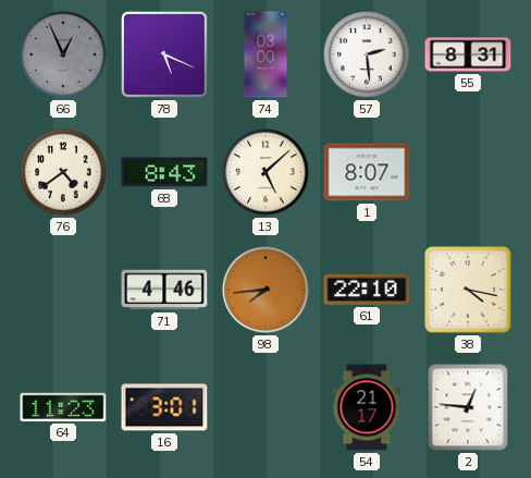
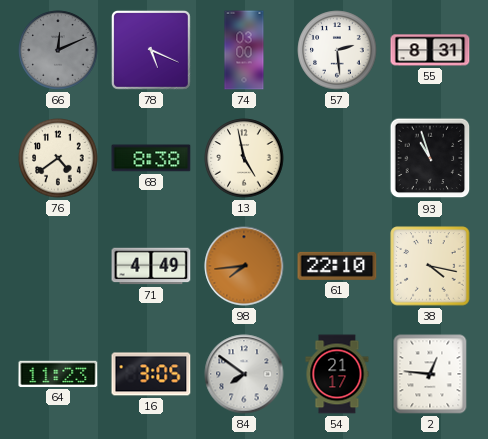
66: 12:56 -> 12:11
68: 8:43 -> 8:38
13: 5:08 -> 4:58
1: 8:07 -> none
93: none -> 10:57
71: 4:46 -> 4:49
16: 3:01 -> 3:05
84: none -> 7:51
